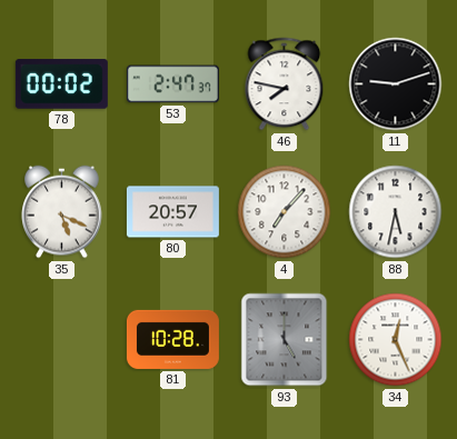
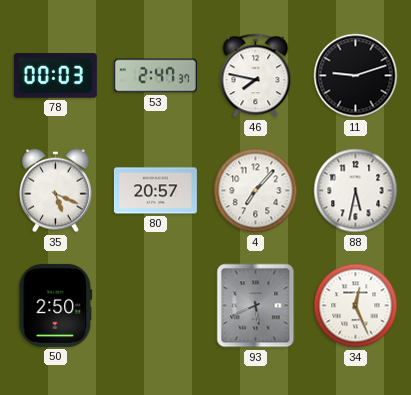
78: 00:02 -> 00:03
50: none -> 2:50
81: 10:28 -> none
93: 5:00 -> 5:41
